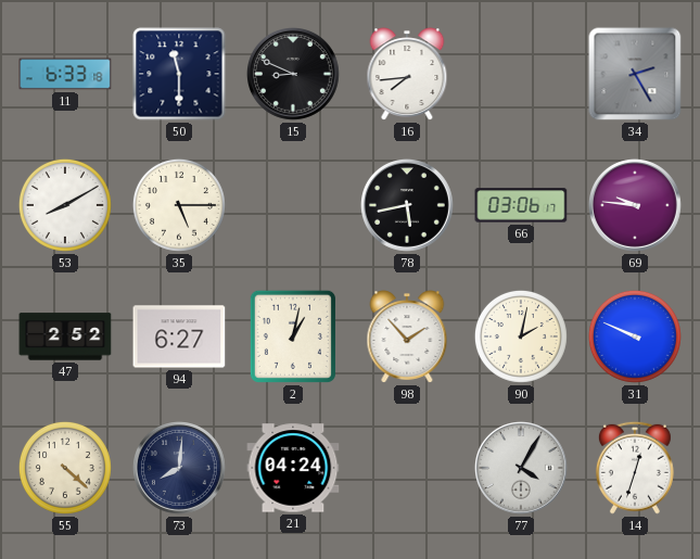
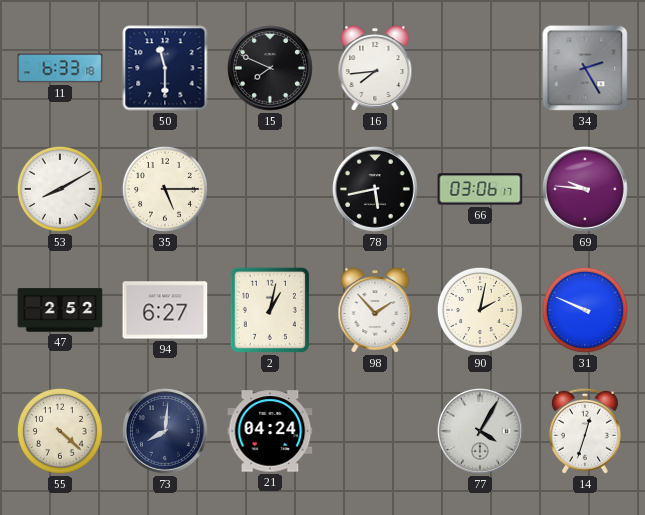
15: 8:49 -> 7:49
